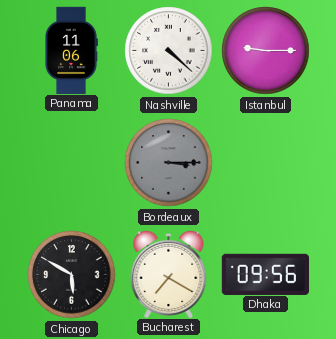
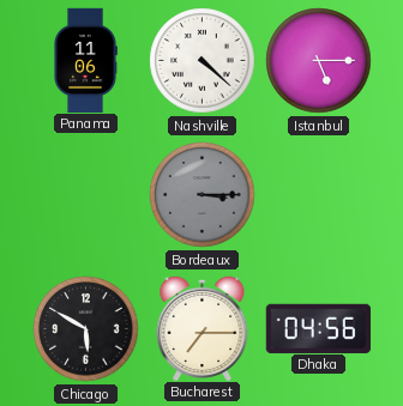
Istanbul: 9:15 -> 5:15
Bucharest: 7:20 -> 7:15
Dhaka: 09:56 -> 04:56
